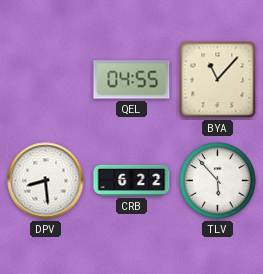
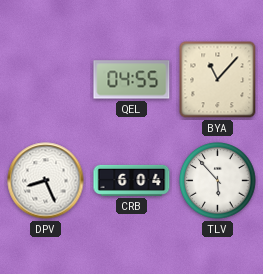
DPV: 8:29 -> 8:26
CRB: 6:22 -> 6:04
